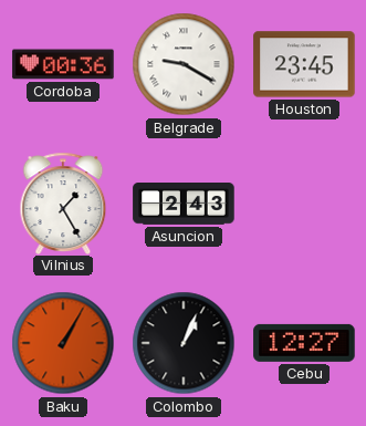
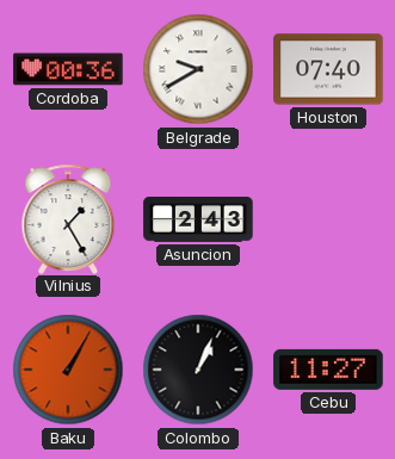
Belgrade: 9:20 -> 9:40
Houston: 23:45 -> 07:40
Cebu: 12:27 -> 11:27
